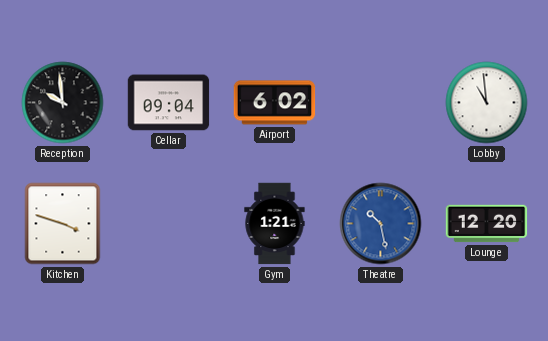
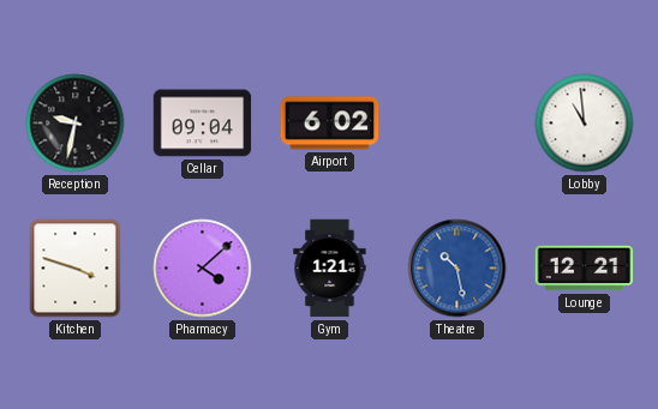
Reception: 9:59 -> 9:32
Pharmacy: none -> 4:08
Lounge: 12:20 -> 12:21
